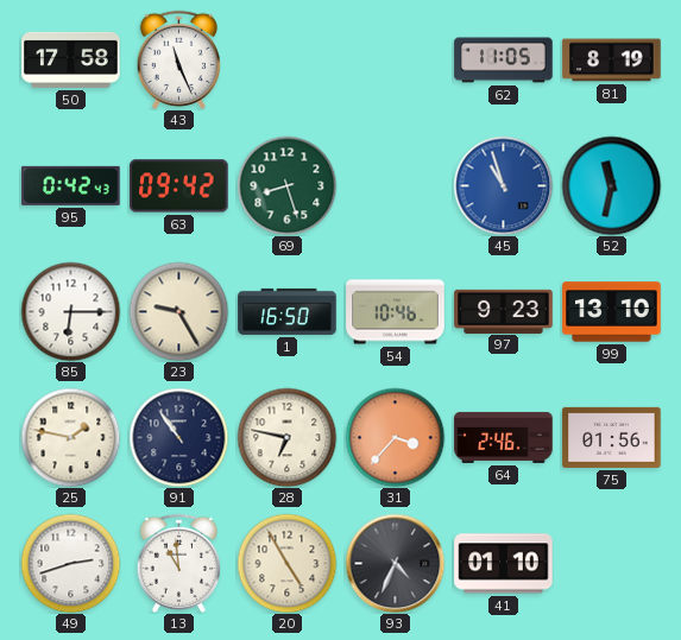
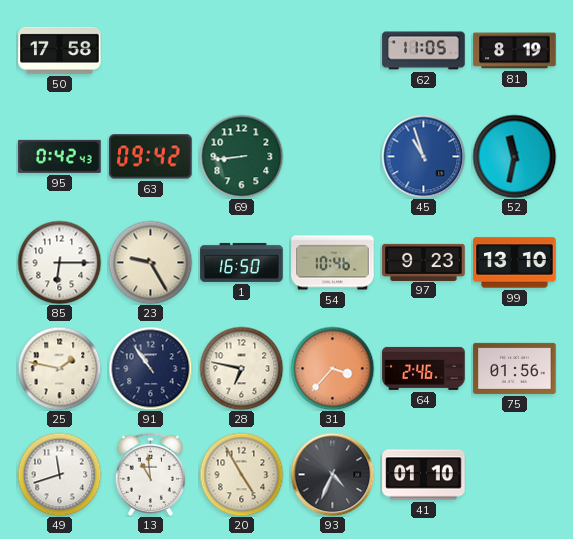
43: 11:26 -> none
69: 8:27 -> 8:44
49: 2:42 -> 11:42
